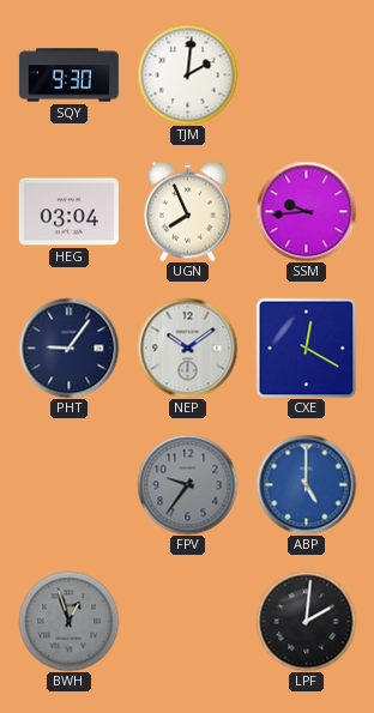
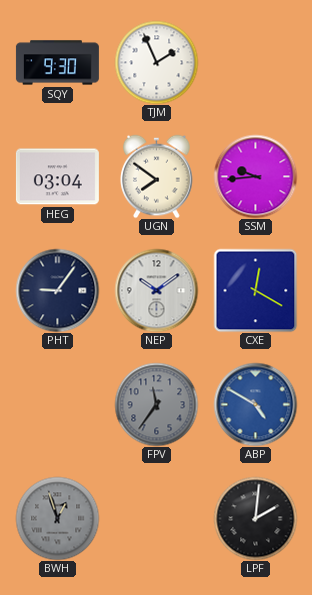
TJM: 2:01 -> 1:56
UGN: 7:56 -> 7:51
FPV: 9:36 -> 11:36
ABP: 5:00 -> 4:50
